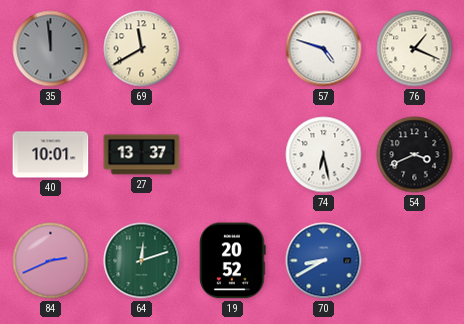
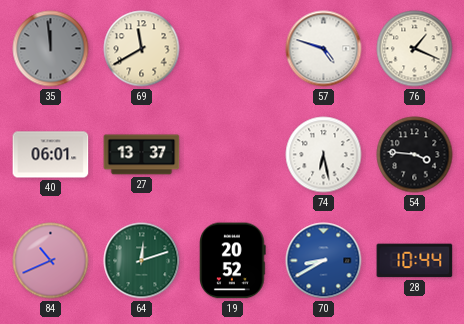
40: 10:01 -> 06:01
54: 3:41 -> 3:46
84: 2:41 -> 10:41
28: none -> 10:44
